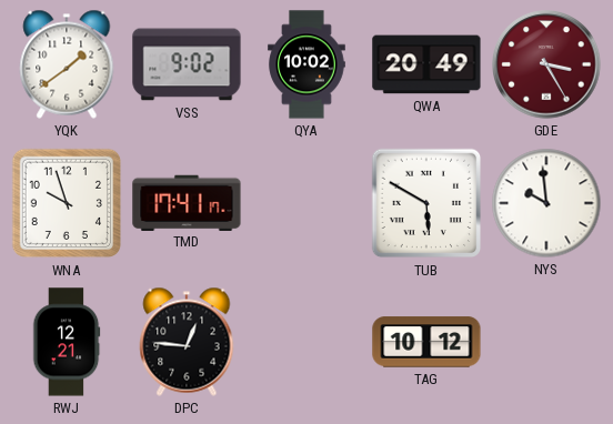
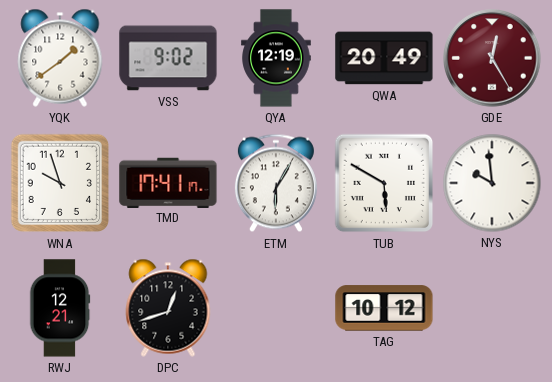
QYA: 10:02 -> 12:19
GDE: 3:25 -> 12:25
ETM: none -> 6:05
DPC: 12:46 -> 12:42
